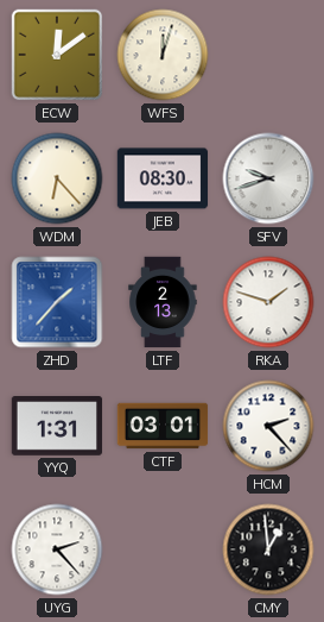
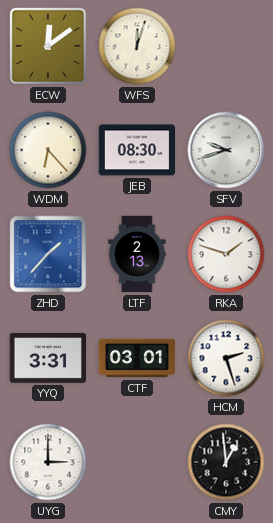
YYQ: 1:31 -> 3:31
HCM: 2:23 -> 2:27
UYG: 2:23 -> 3:00
